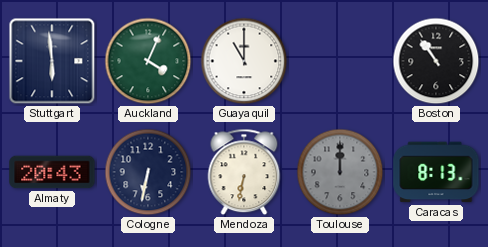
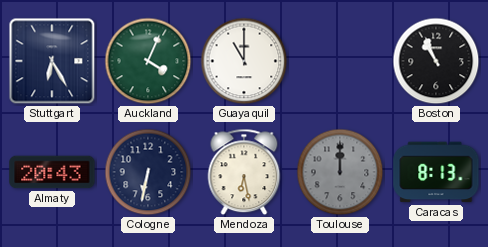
Stuttgart: 5:59 -> 6:25
Boston: 10:54 -> 10:56
Mendoza: 6:32 -> 6:28
